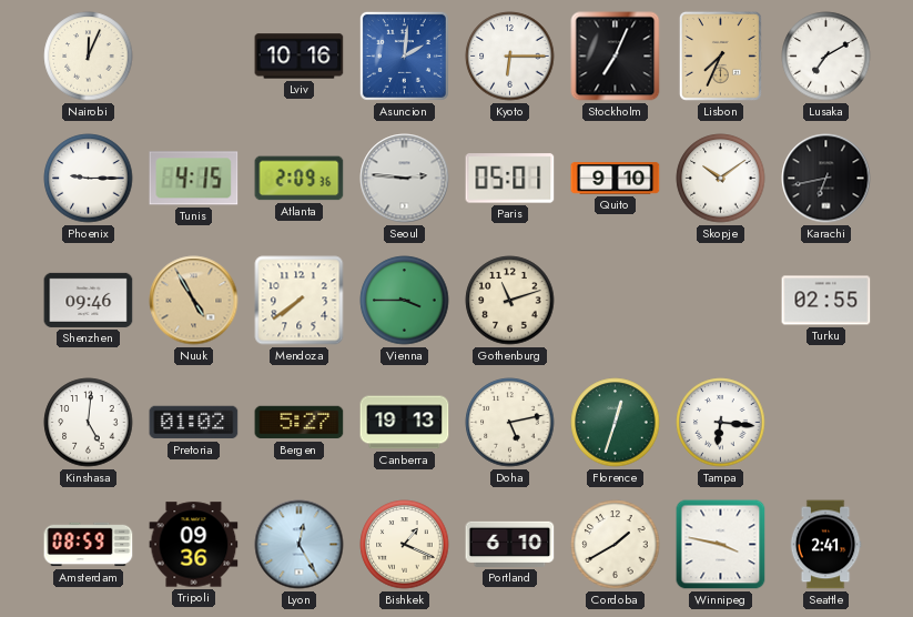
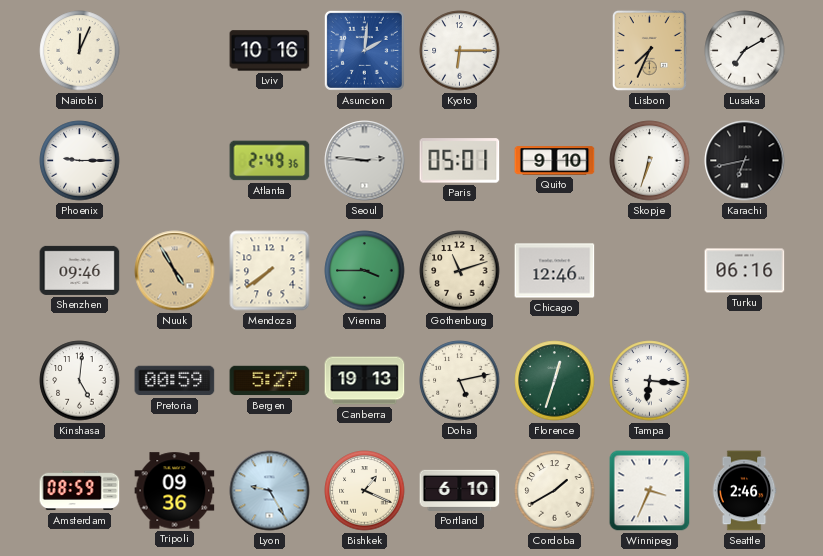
Stockholm: 7:04 -> none
Tunis: 4:15 -> none
Atlanta: 2:09 -> 2:49
Skopje: 10:09 -> 6:33
Chicago: none -> 12:46
Turku: 02:55 -> 06:16
Pretoria: 01:02 -> 00:59
Lyon: 12:25 -> 9:25
Winnipeg: 3:47 -> 3:34
Seattle: 2:41 -> 2:46
